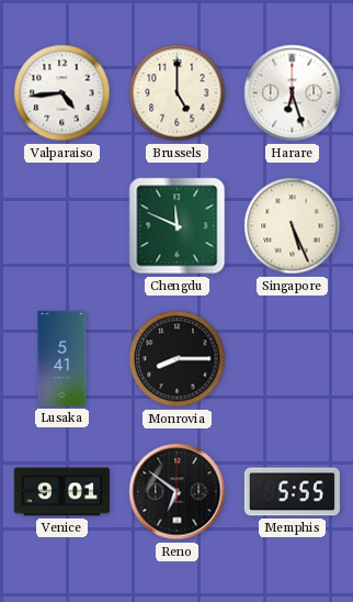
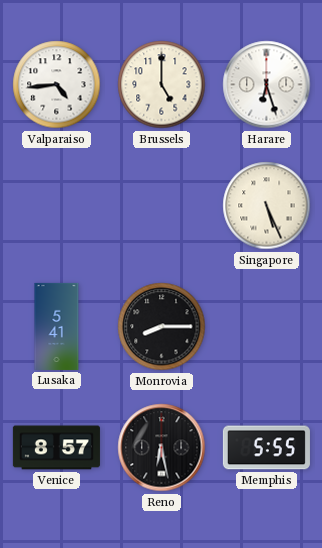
Chengdu: 11:49 -> none
Venice: 9:01 -> 8:57
Reno: 6:51 -> 6:28
